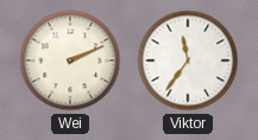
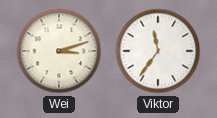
Wei: 2:11 -> 3:12
